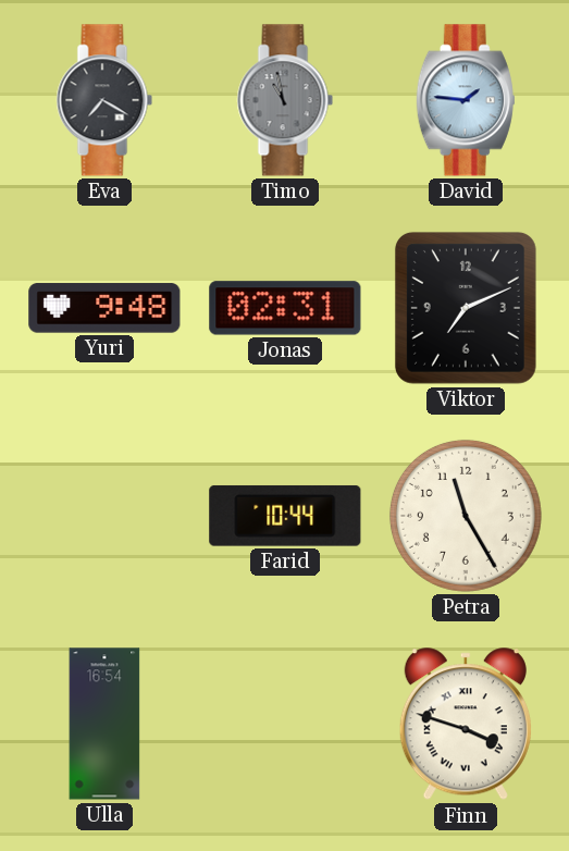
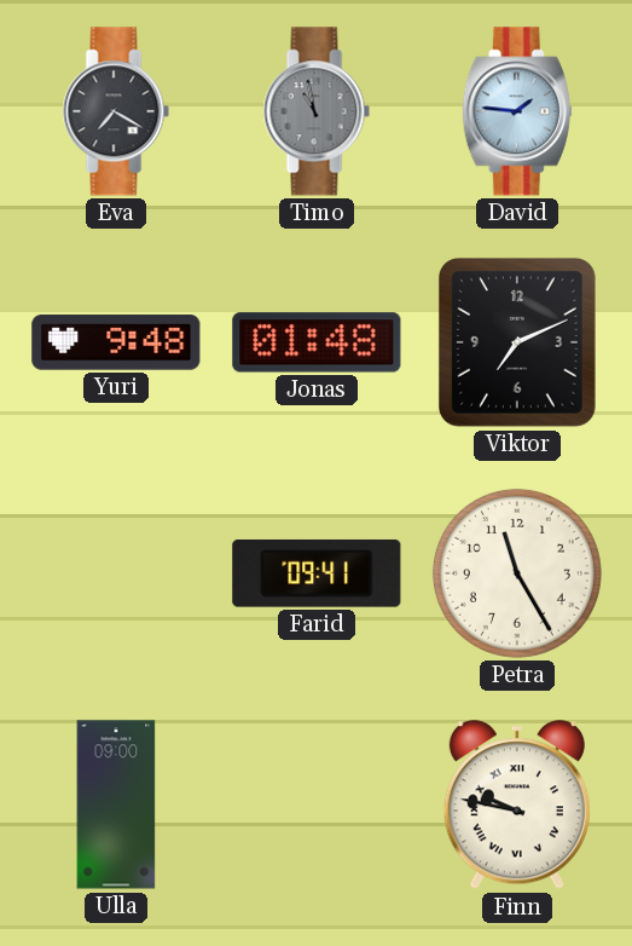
Jonas: 02:31 -> 01:48
Farid: 10:44 -> 09:41
Ulla: 16:54 -> 09:00
Finn: 3:48 -> 9:47
